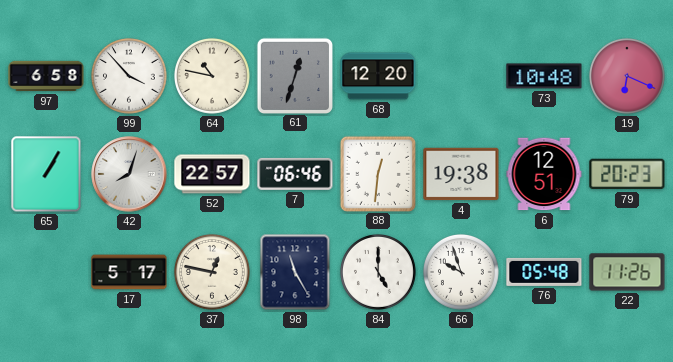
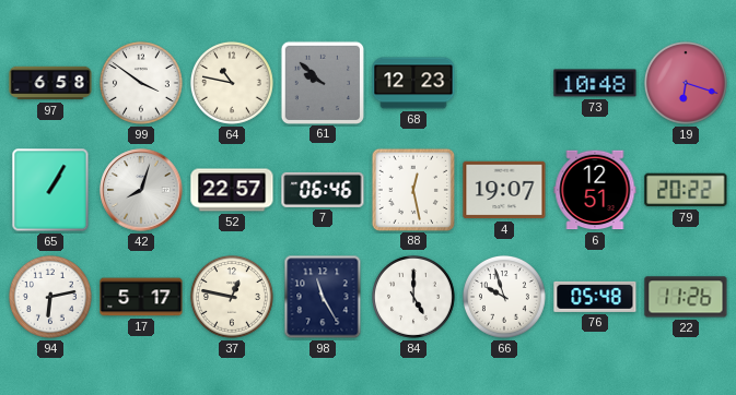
99: 3:53 -> 3:51
61: 12:33 -> 9:52
68: 12:20 -> 12:23
19: 6:19 -> 6:18
88: 12:31 -> 12:28
4: 19:38 -> 19:07
79: 20:23 -> 20:22
94: none -> 6:13
